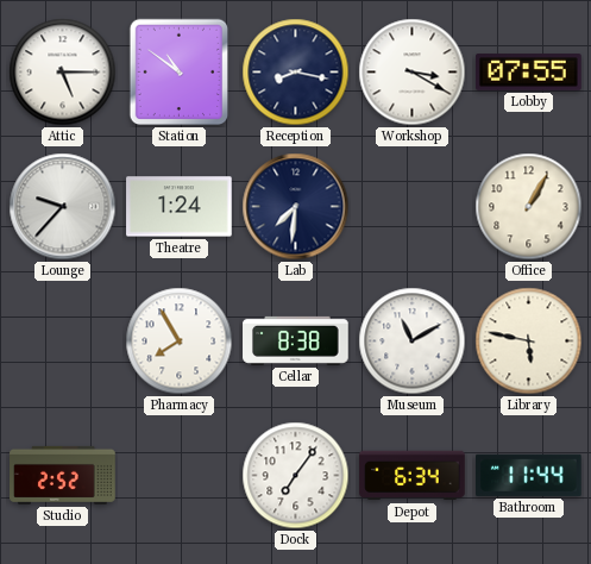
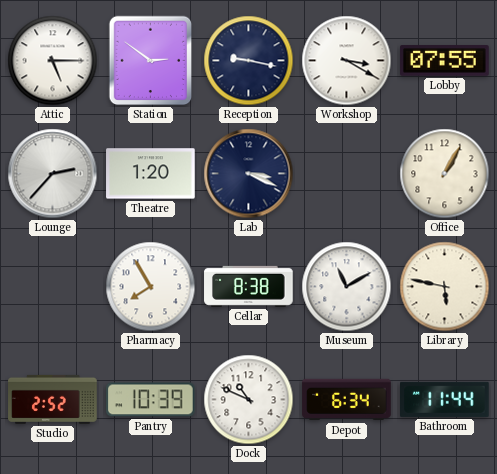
Station: 10:51 -> 2:51
Reception: 8:17 -> 9:17
Lounge: 9:37 -> 2:37
Theatre: 1:24 -> 1:20
Lab: 7:31 -> 3:19
Pantry: none -> 10:39
Dock: 7:06 -> 10:49
